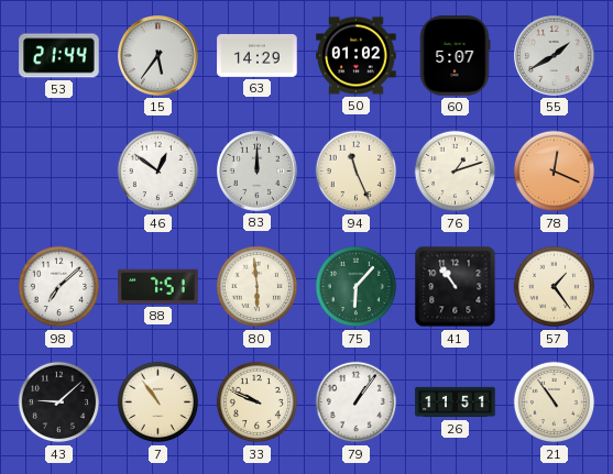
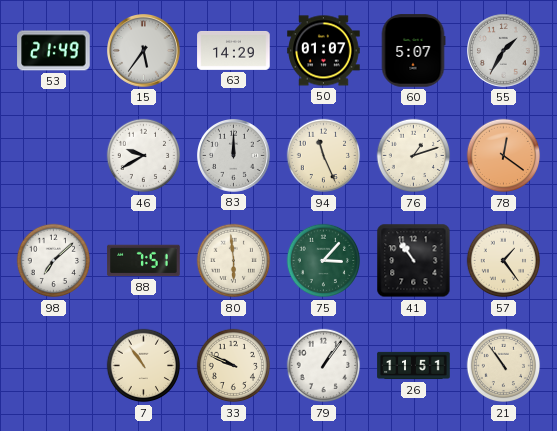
53: 21:44 -> 21:49
50: 01:02 -> 01:07
55: 1:40 -> 1:35
46: 12:51 -> 9:40
78: 12:19 -> 12:21
75: 6:07 -> 3:07
43: 9:08 -> none
